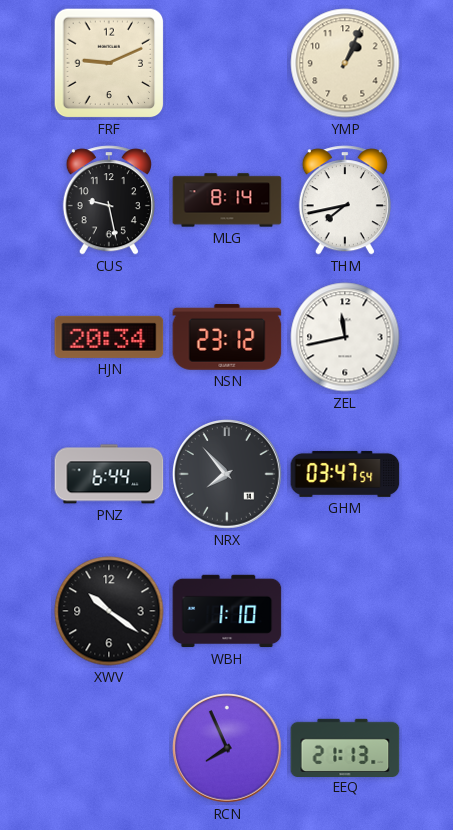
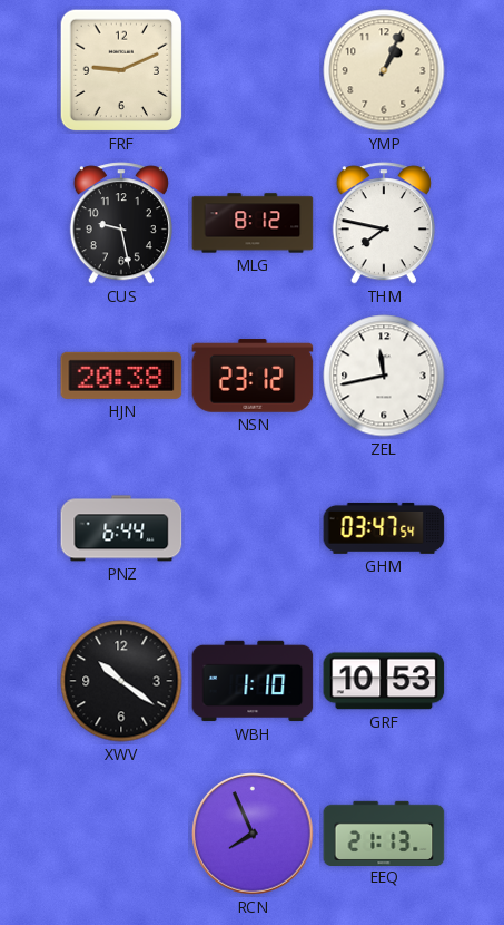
MLG: 8:14 -> 8:12
THM: 7:43 -> 7:47
HJN: 20:34 -> 20:38
NRX: 7:53 -> none
GRF: none -> 10:53
